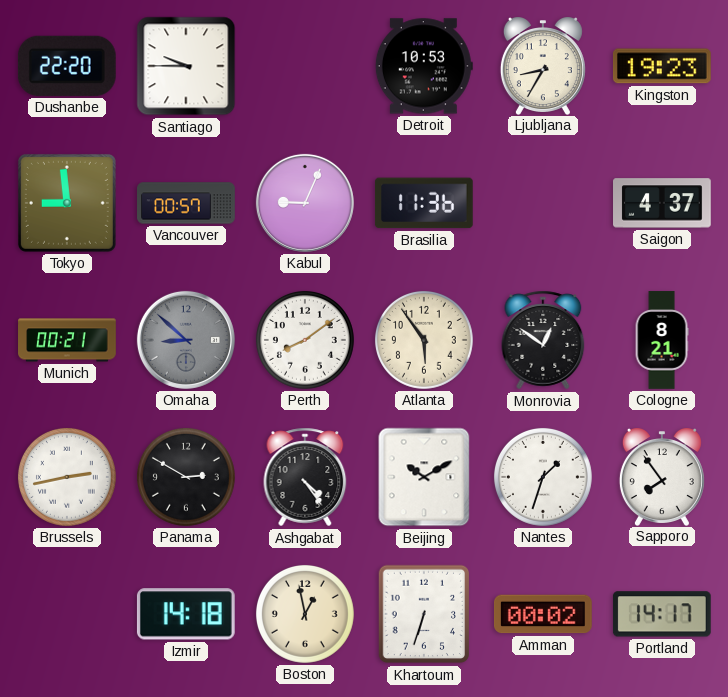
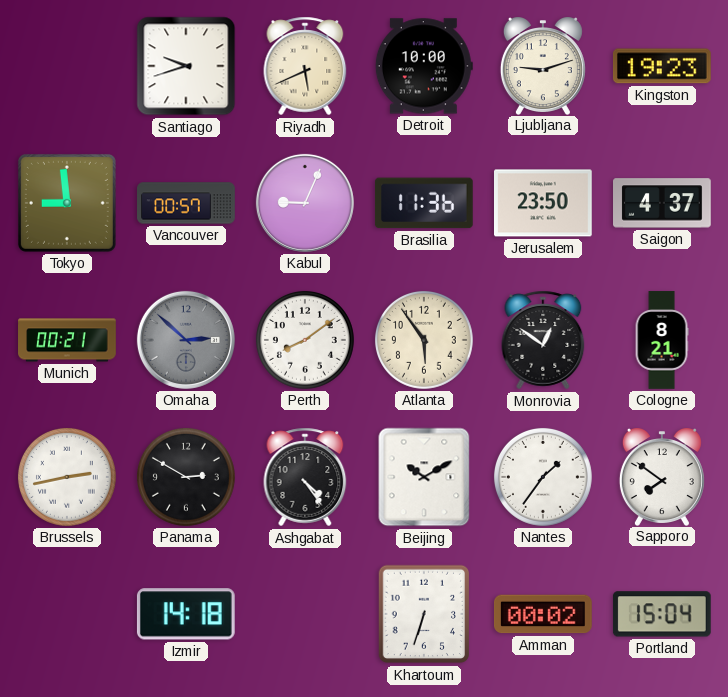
Dushanbe: 22:20 -> none
Santiago: 9:45 -> 9:42
Riyadh: none -> 5:41
Detroit: 10:53 -> 10:00
Ljubljana: 8:35 -> 9:12
Jerusalem: none -> 23:50
Omaha: 8:52 -> 2:52
Nantes: 1:33 -> 1:36
Sapporo: 7:54 -> 7:51
Boston: 12:58 -> none
Portland: 14:17 -> 15:04
